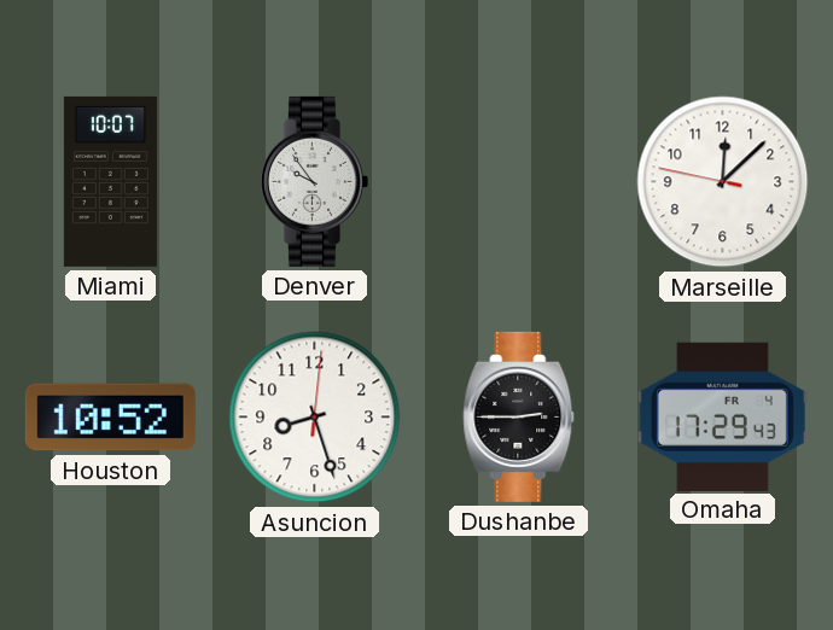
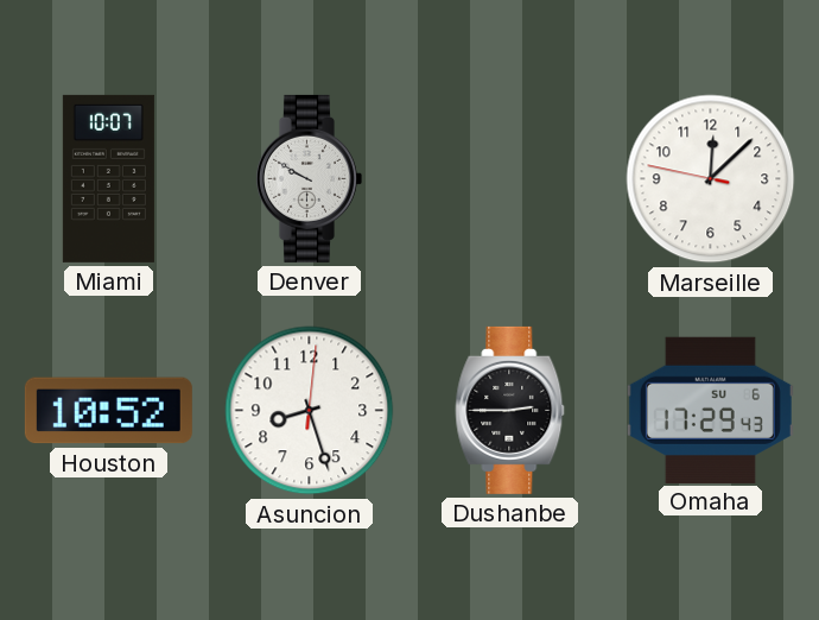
Denver: 9:54 -> 9:50
Omaha date: FR 4 -> SU 6
